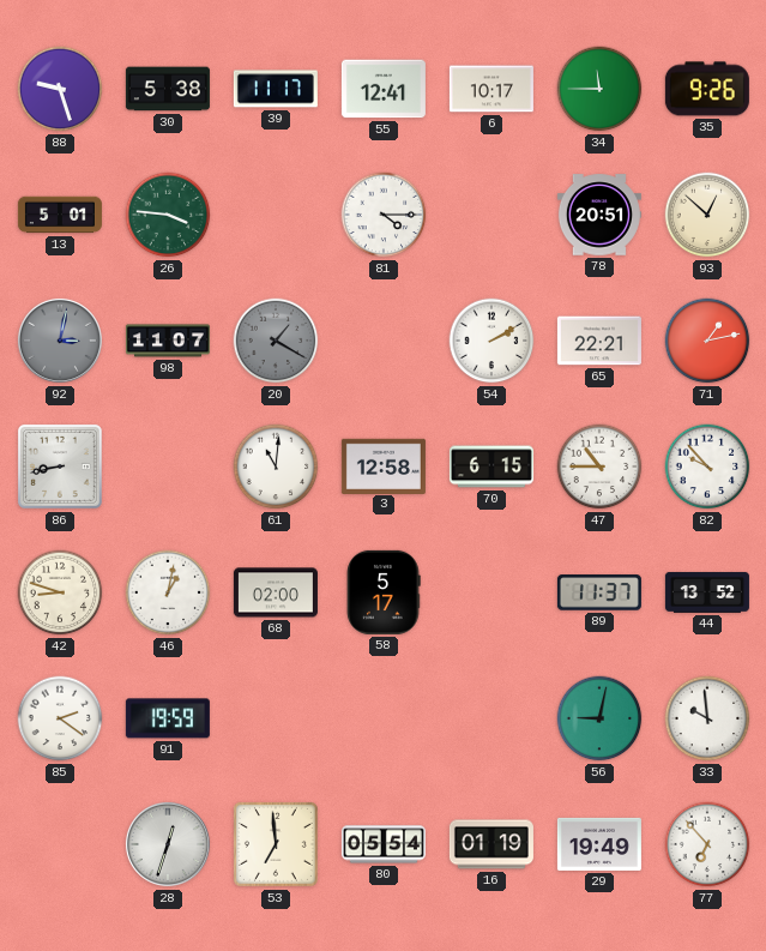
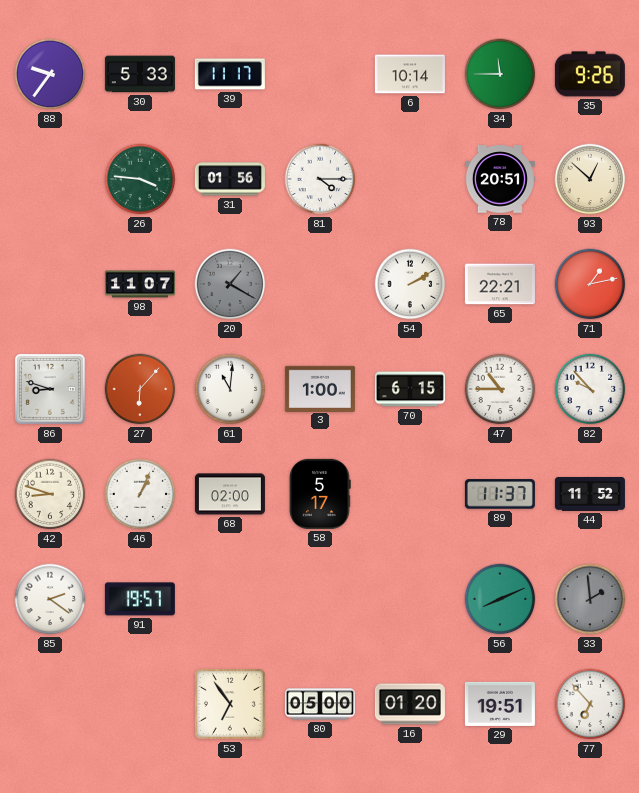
88: 9:27 -> 9:36
30: 5:38 -> 5:33
55: 12:41 -> none
6: 10:17 -> 10:14
13: 5:01 -> none
31: none -> 01:56
92: 3:02 -> none
86: 8:43 -> 8:48
27: none -> 6:07
3: 12:58 -> 1:00
46: 1:02 -> 1:04
44: 13:52 -> 11:52
91: 19:59 -> 19:57
56: 9:02 -> 8:11
33: 9:59 -> 1:59
33 dial: white -> grey
28: 12:33 -> none
53: 6:59 -> 6:54
80: 05:54 -> 05:00
16: 01:19 -> 01:20
29: 19:49 -> 19:51
